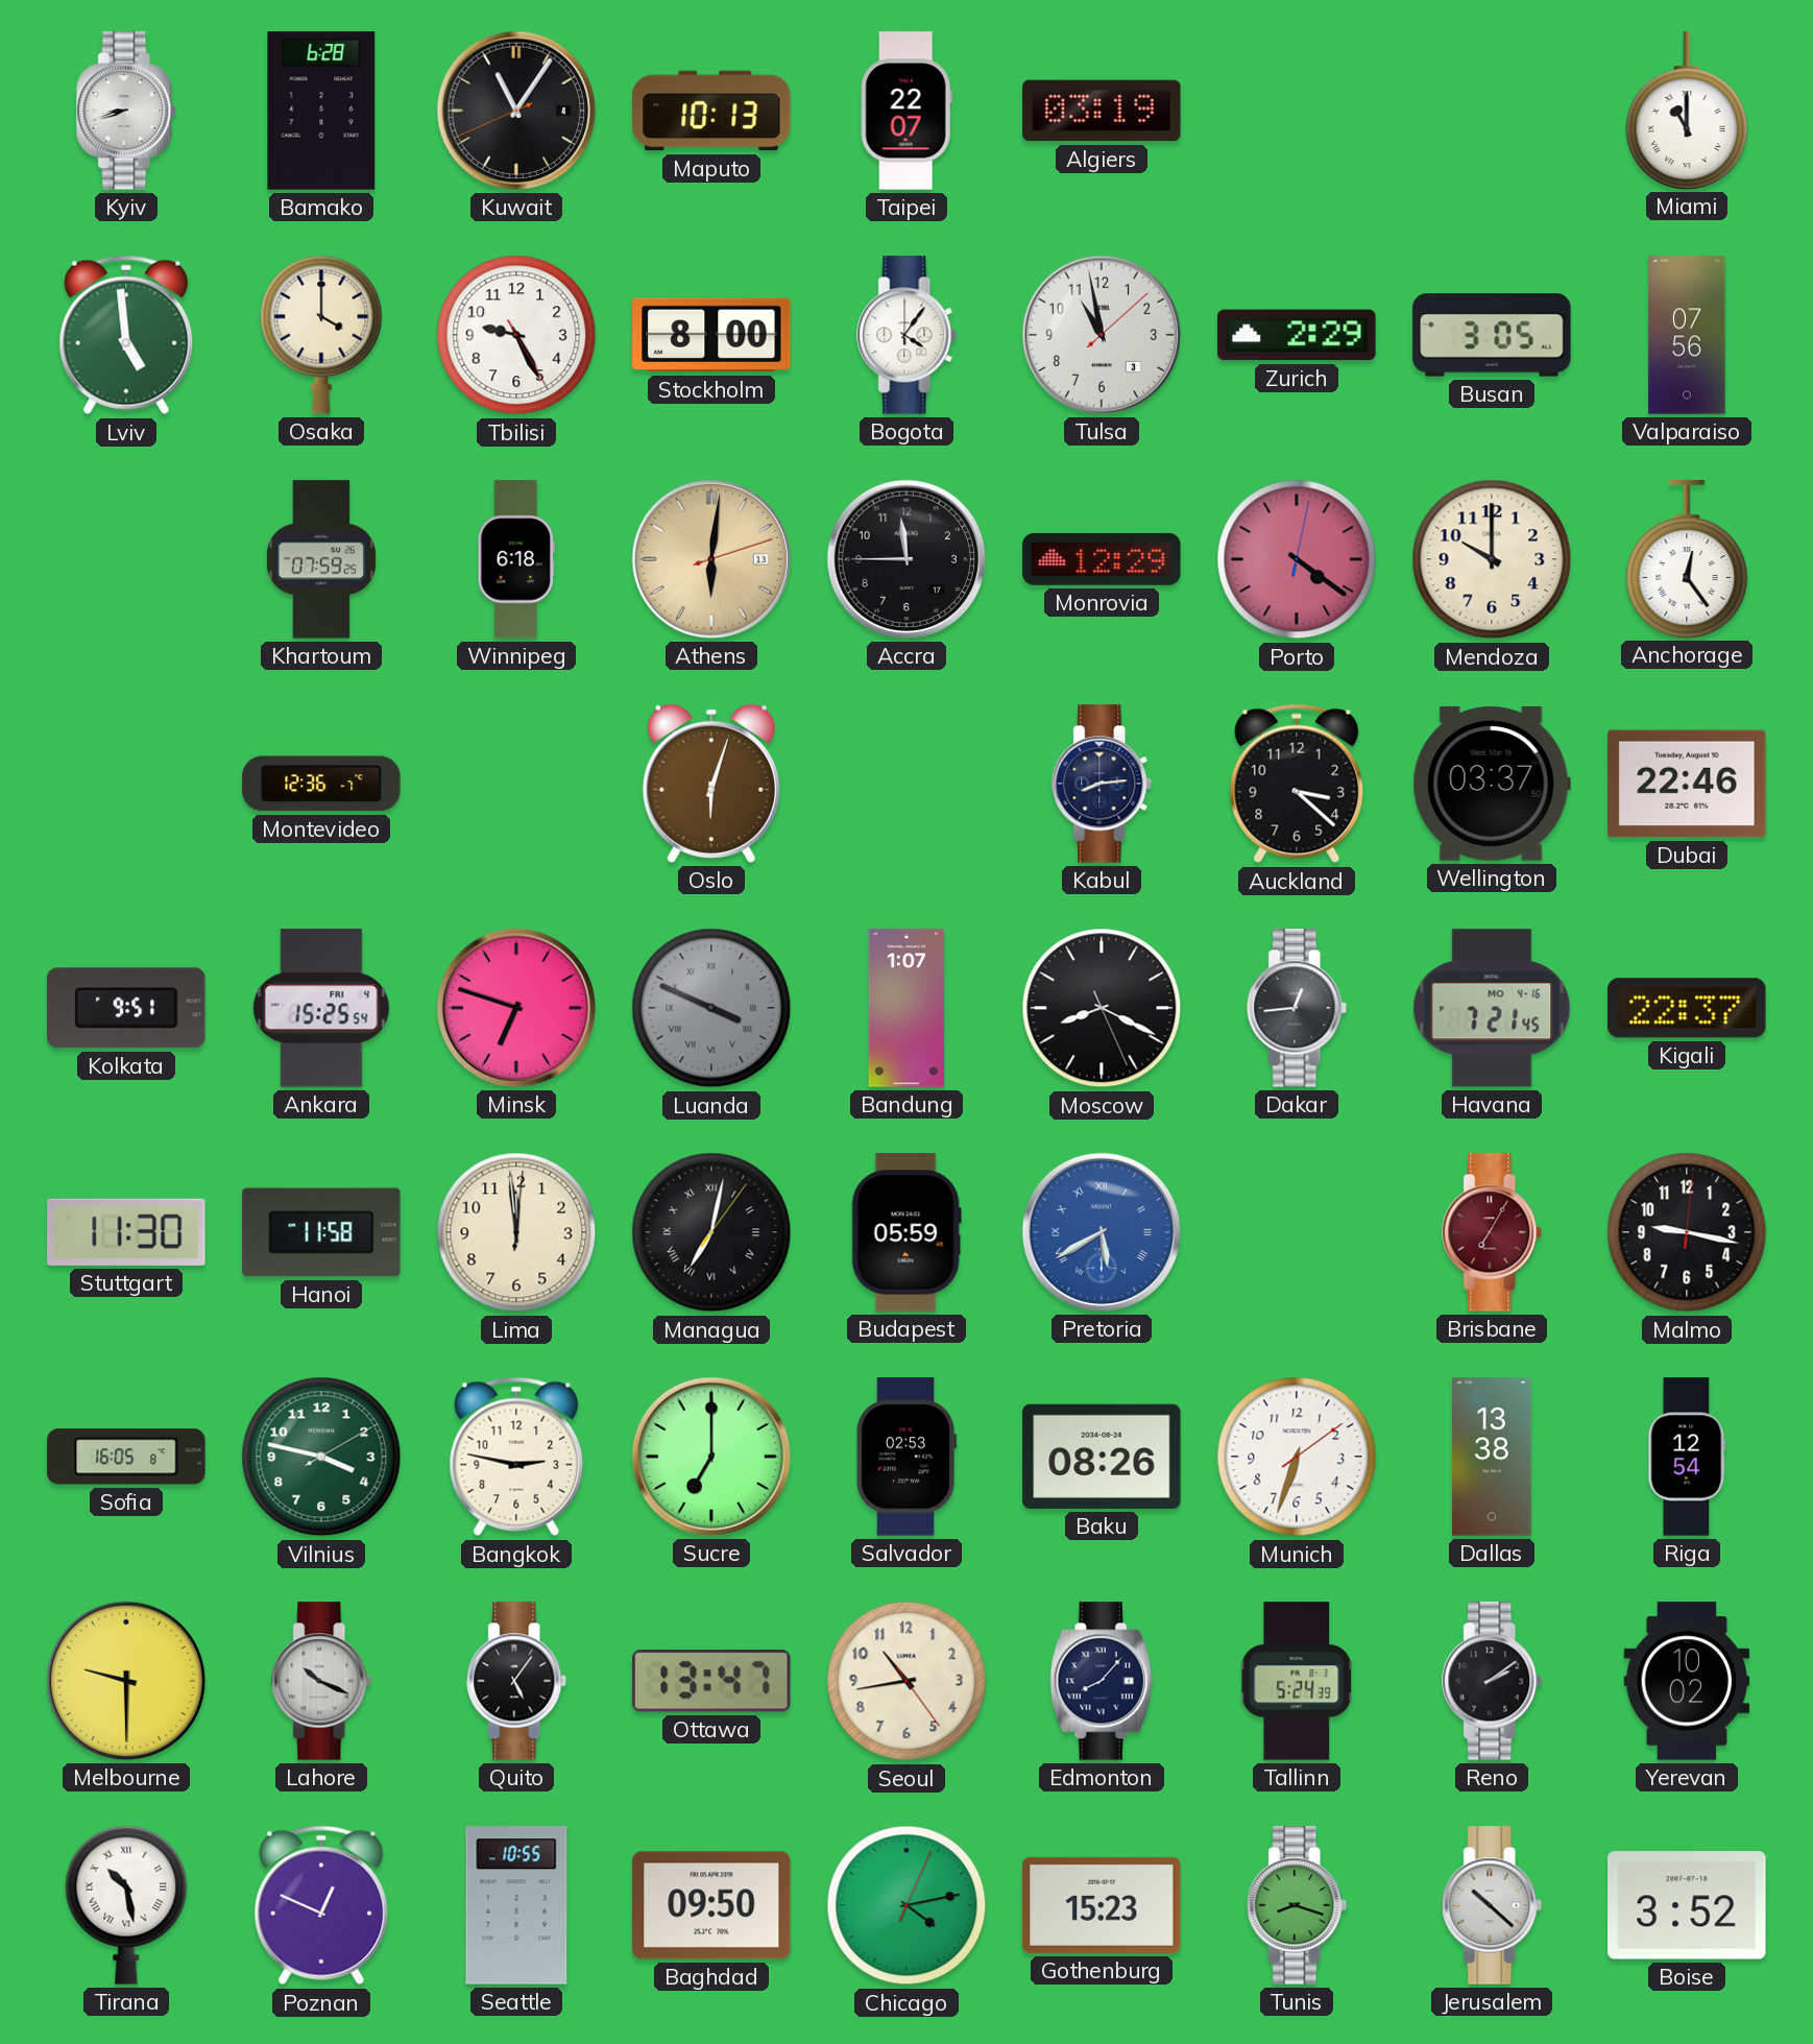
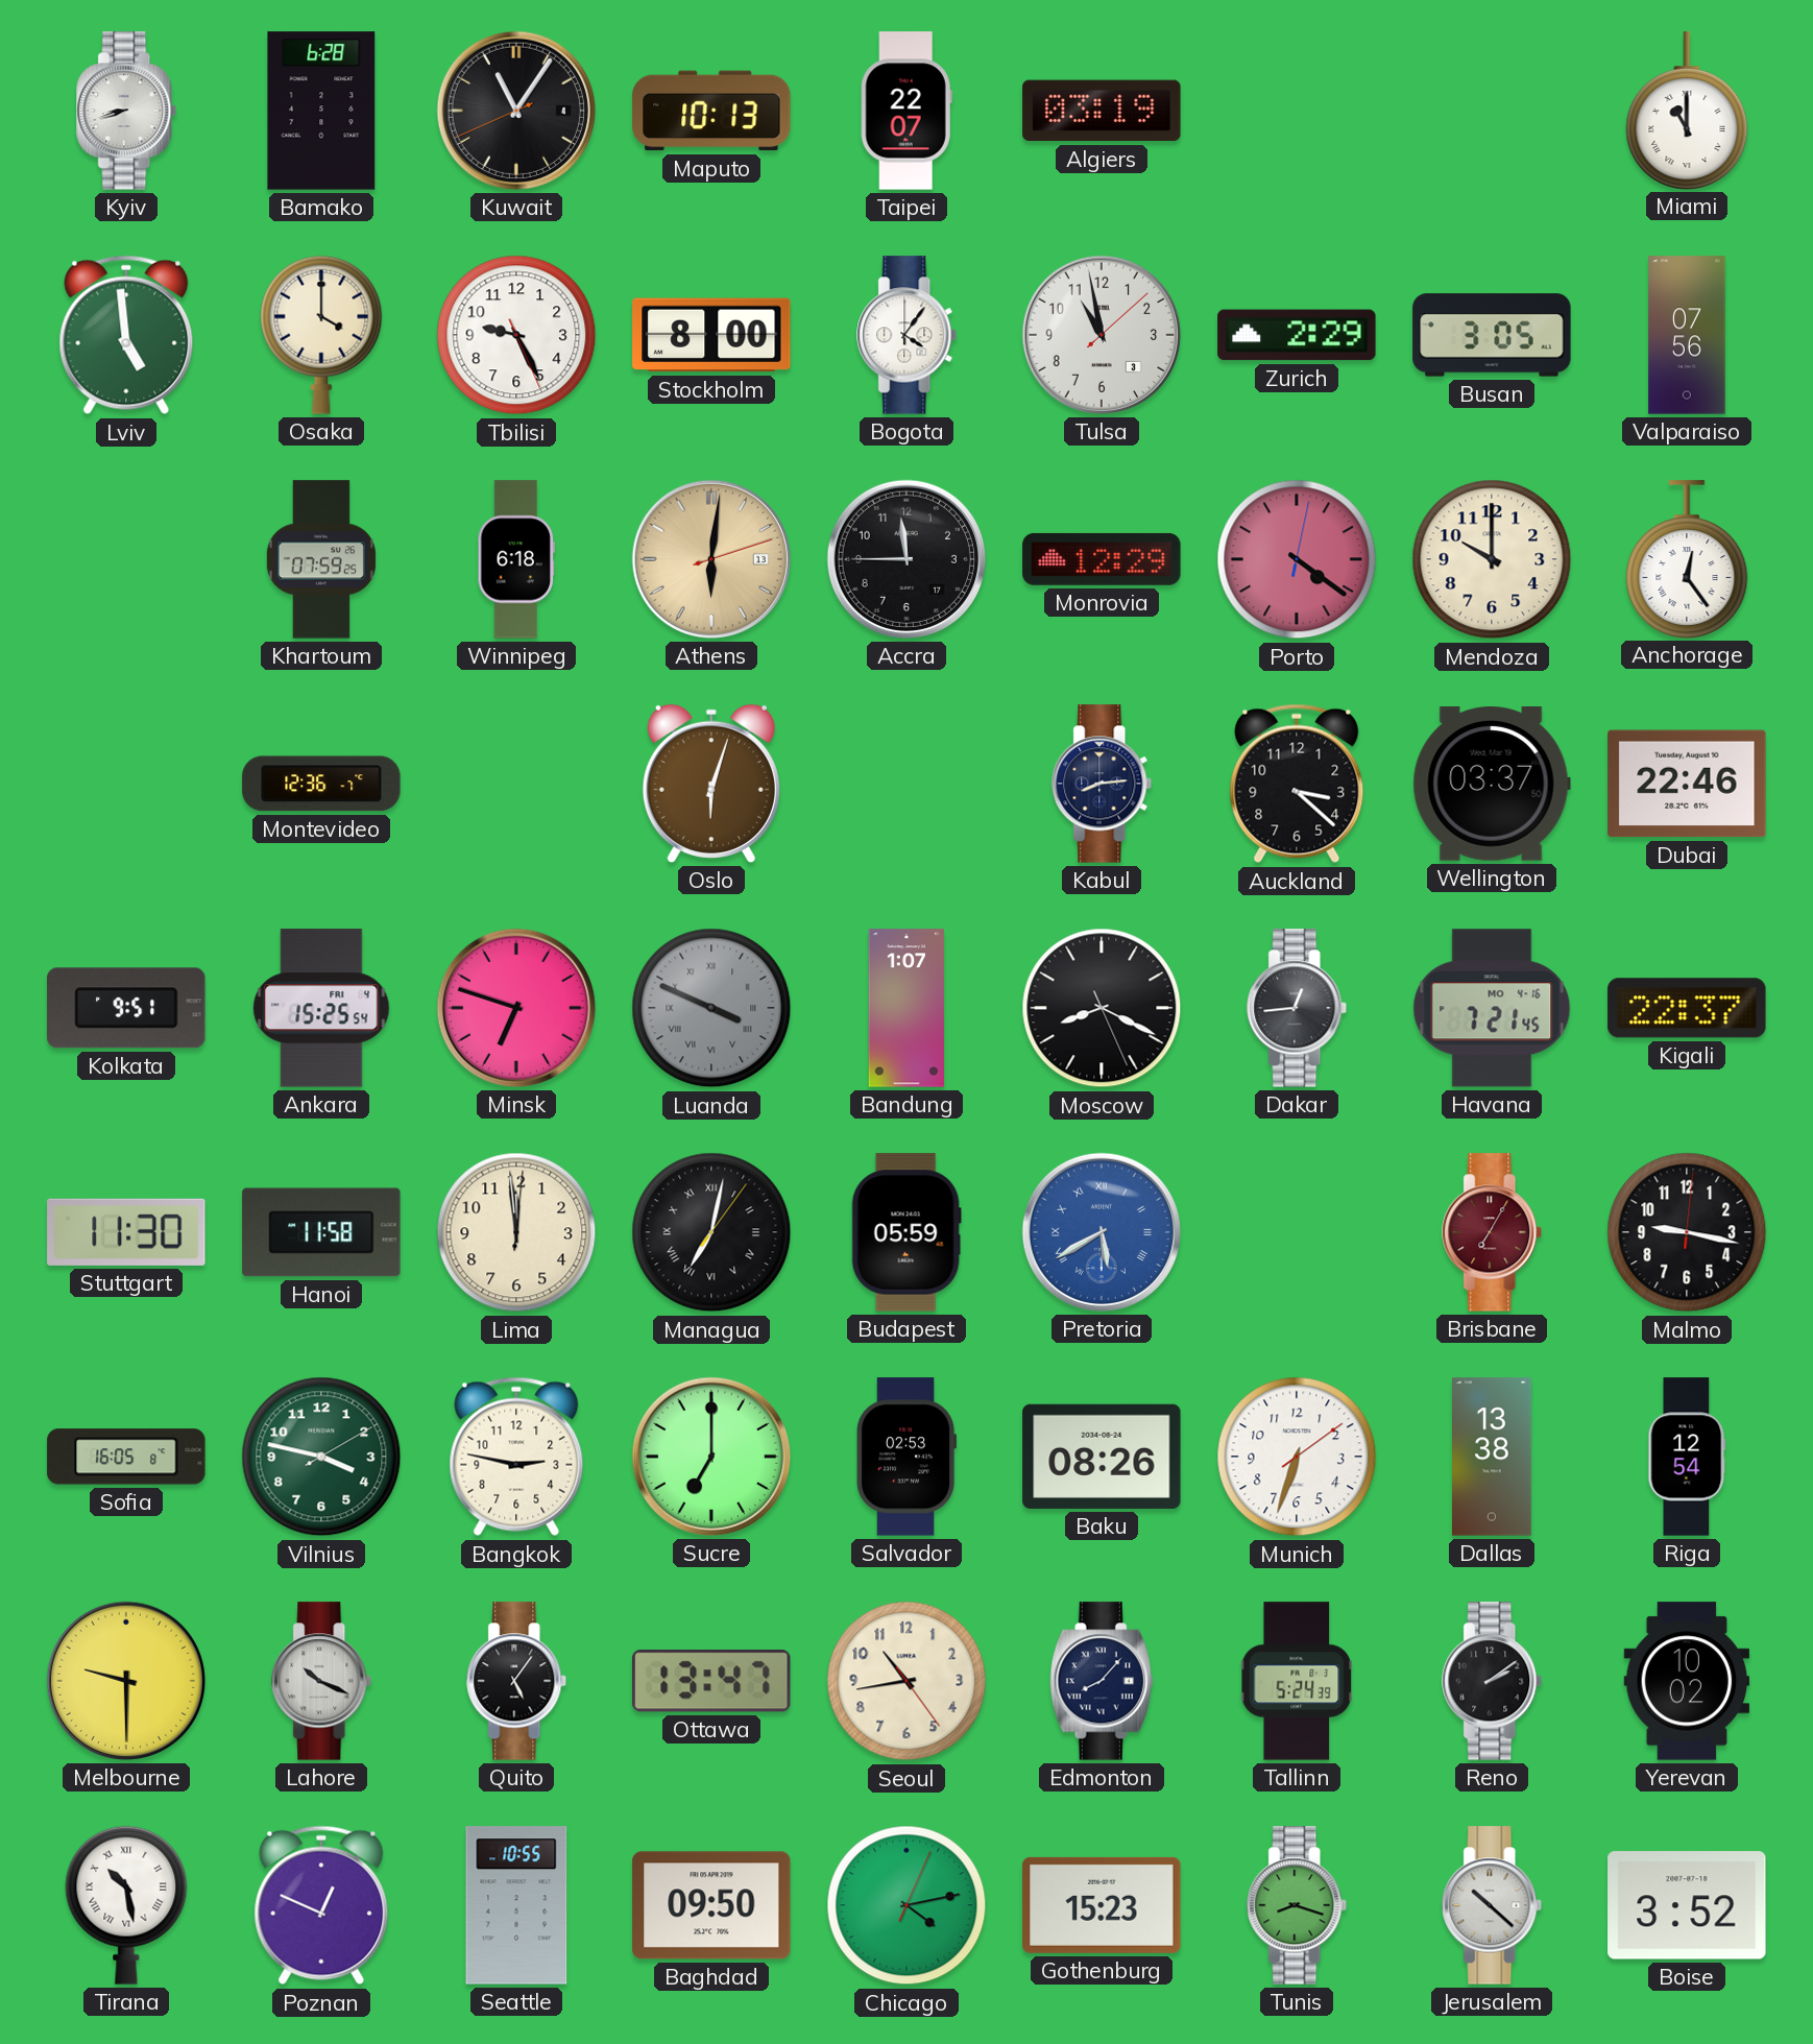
Tbilisi: 9:25:25 -> 9:25:26
